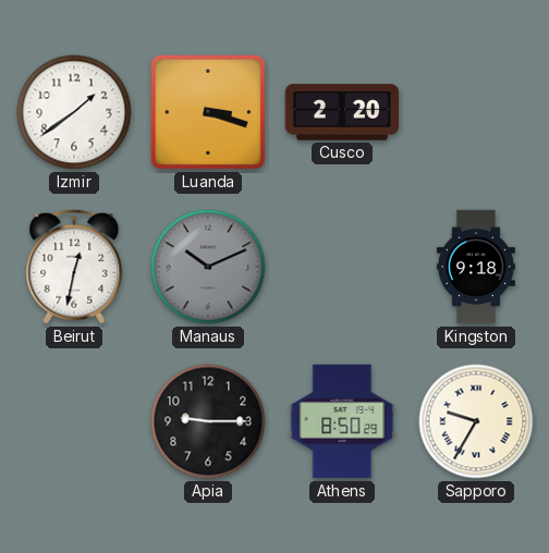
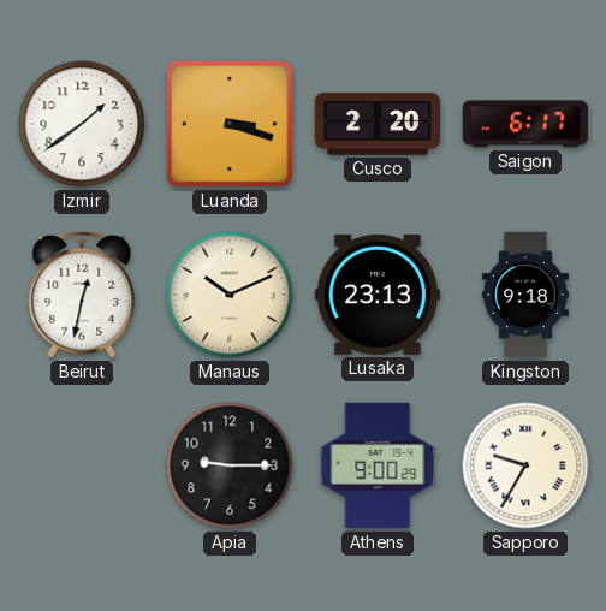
Saigon: none -> 6:17
Manaus dial: grey -> cream
Lusaka: none -> 23:13
Athens: 8:50 -> 9:00
